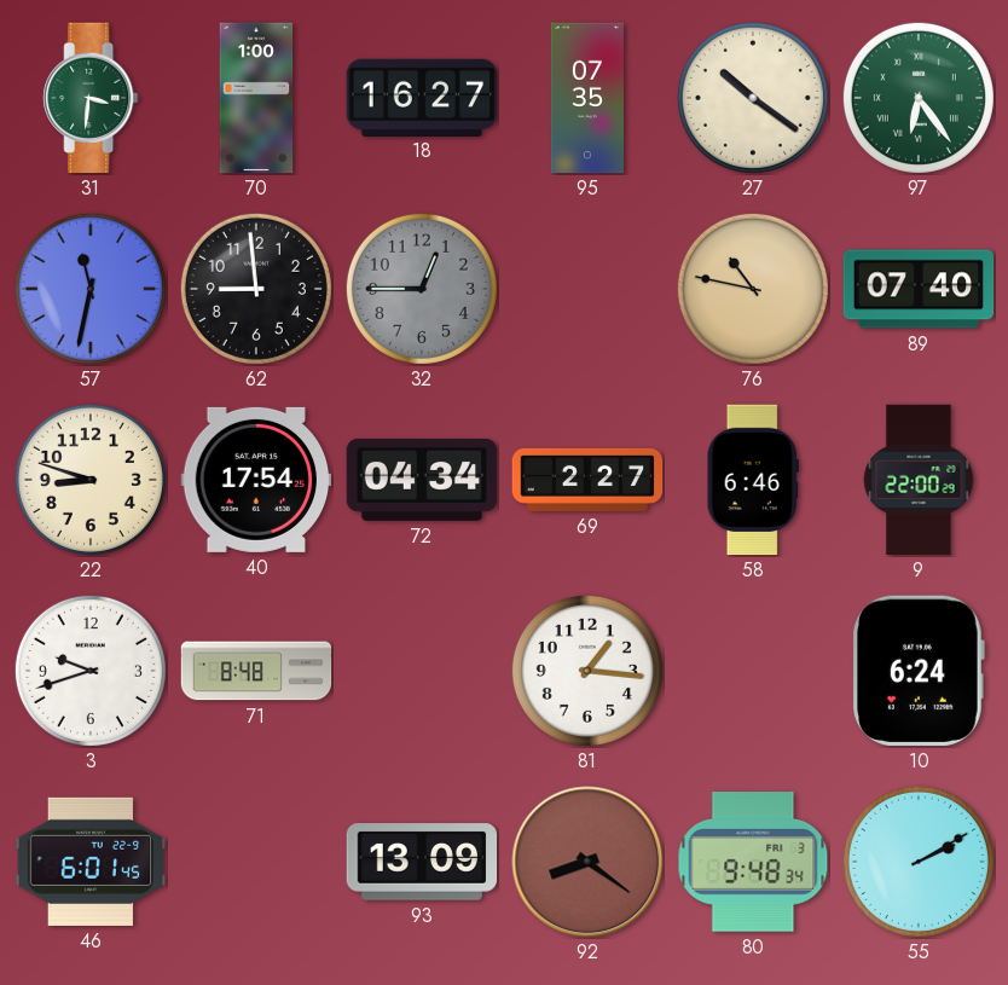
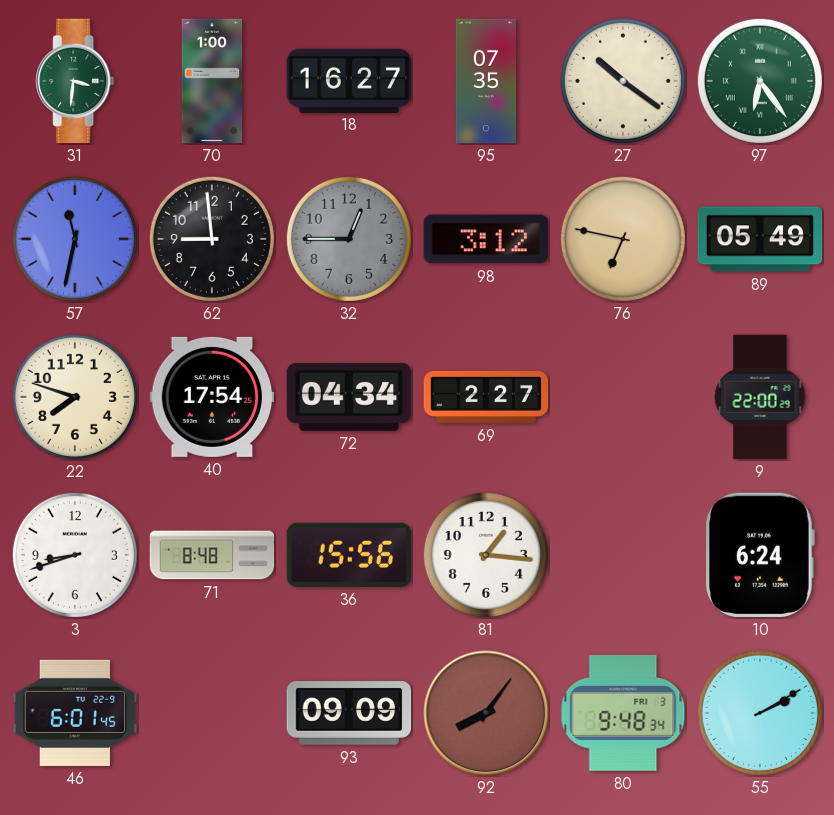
98: none -> 3:12
76: 10:47 -> 6:47
89: 07:40 -> 05:49
22: 8:48 -> 7:48
58: 6:46 -> none
3: 9:42 -> 8:42
36: none -> 15:56
93: 13:09 -> 09:09
92: 8:21 -> 8:06
